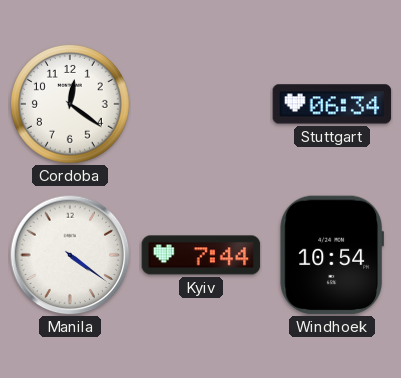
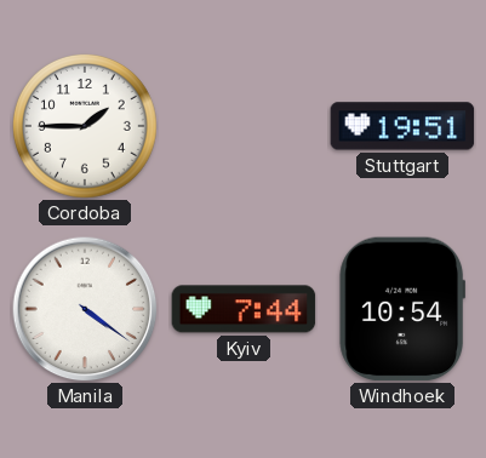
Cordoba: 12:21 -> 1:45
Stuttgart: 06:34 -> 19:51
